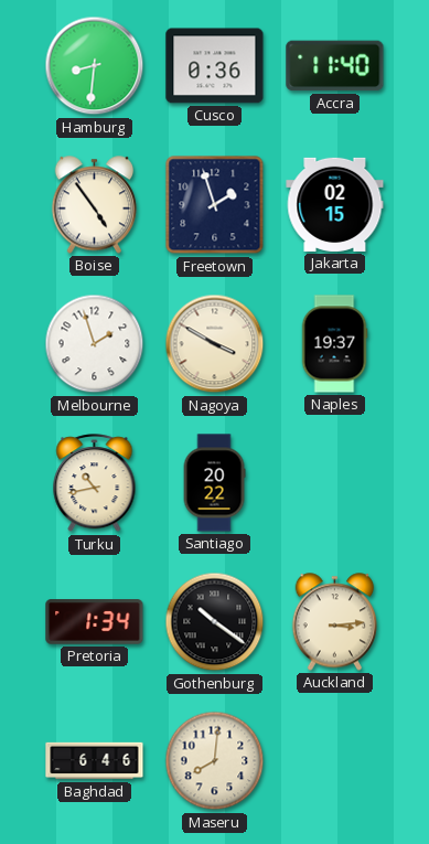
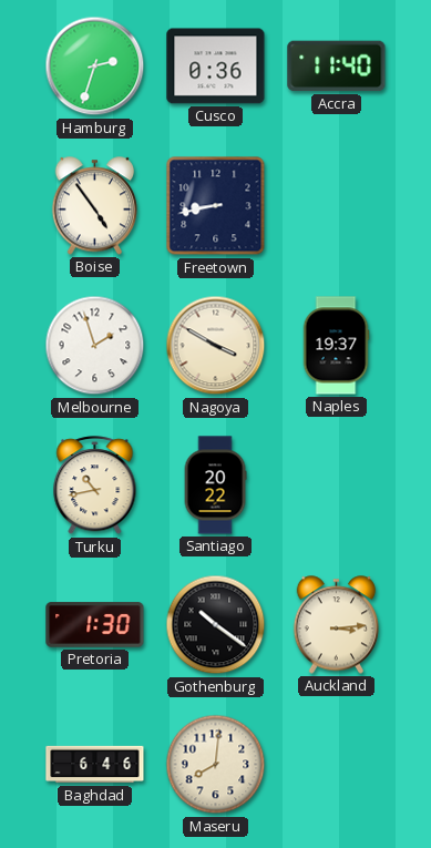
Hamburg: 8:31 -> 2:33
Freetown: 1:57 -> 8:43
Jakarta: 02:15 -> none
Pretoria: 1:34 -> 1:30
